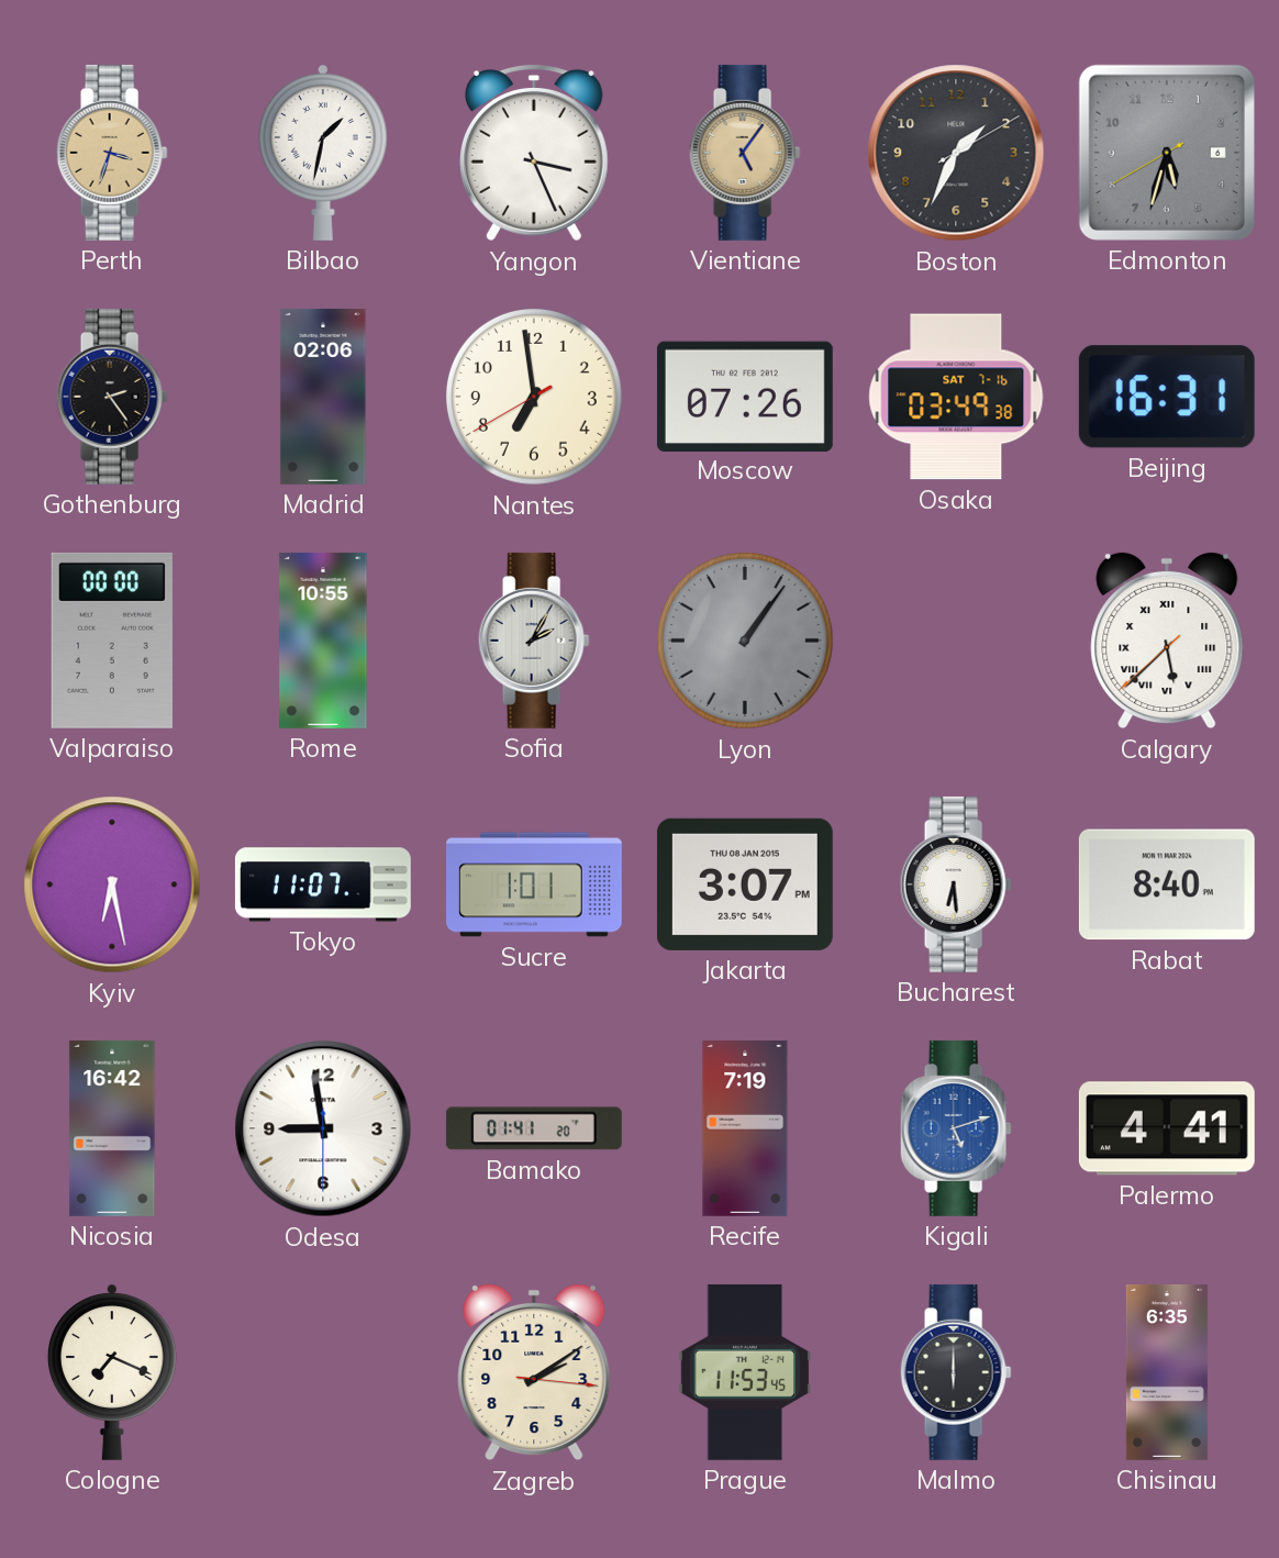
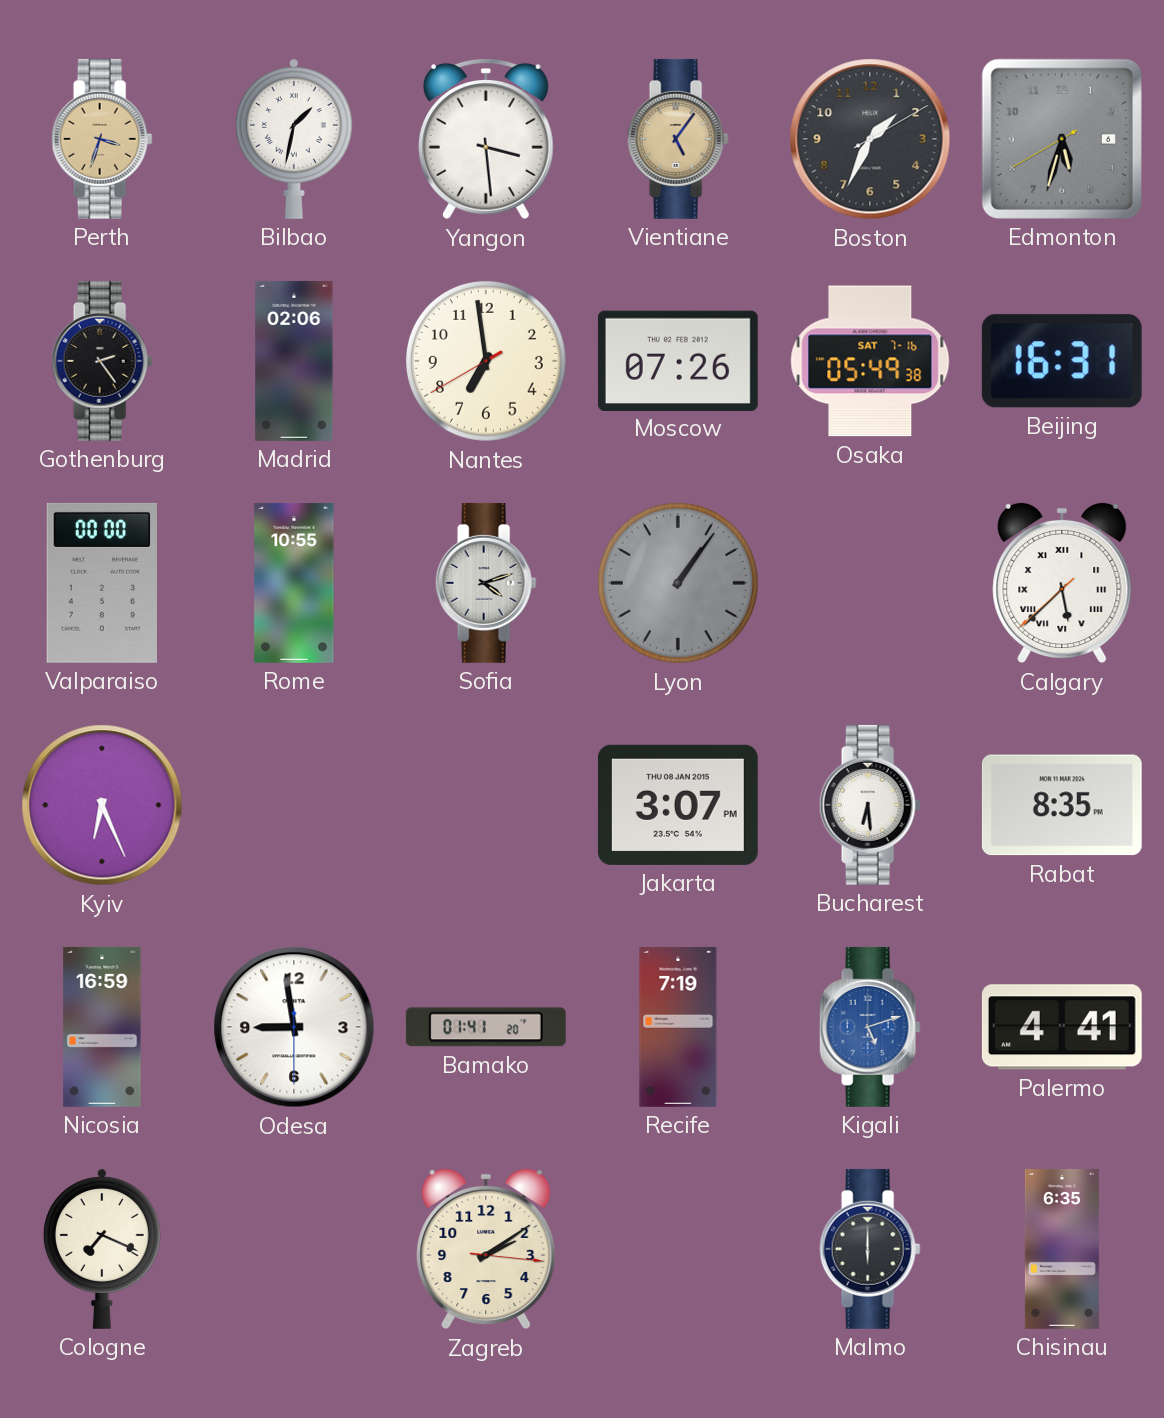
Yangon: 3:26 -> 3:29
Osaka: 03:49 -> 05:49
Sofia: 2:05 -> 4:12
Kyiv: 6:28 -> 6:26
Tokyo: 11:07 -> none
Sucre: 1:01 -> none
Rabat: 8:40 -> 8:35
Nicosia: 16:42 -> 16:59
Prague: 11:53 -> none
